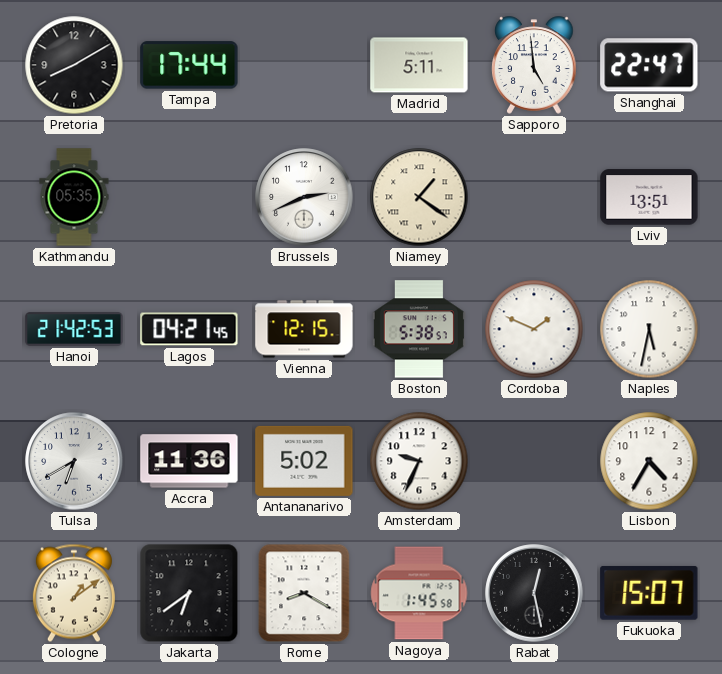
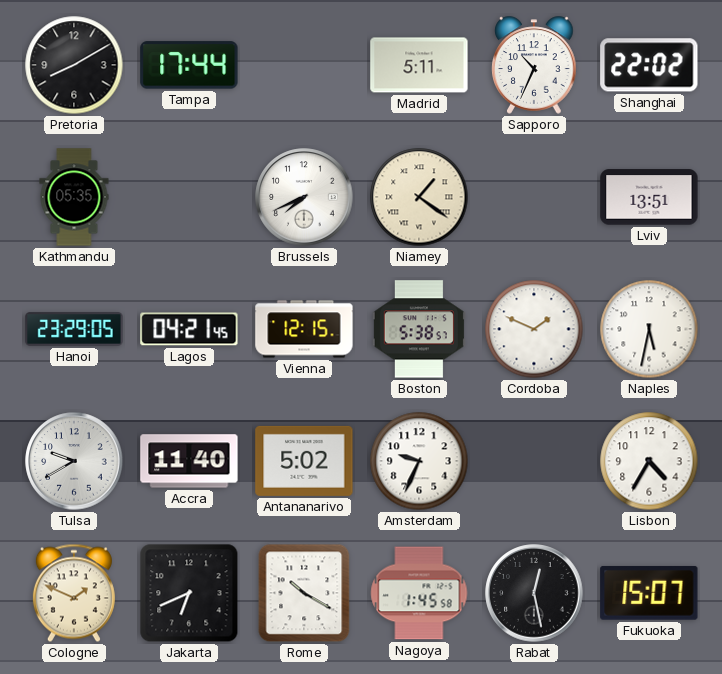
Sapporo: 4:59 -> 10:34
Shanghai: 22:47 -> 22:02
Brussels: 2:41 -> 7:41
Hanoi: 21:42 -> 23:29
Tulsa: 6:40 -> 9:40
Accra: 11:36 -> 11:40
Cologne: 1:09 -> 1:49
Jakarta: 6:39 -> 6:41
Rome: 8:20 -> 10:20
